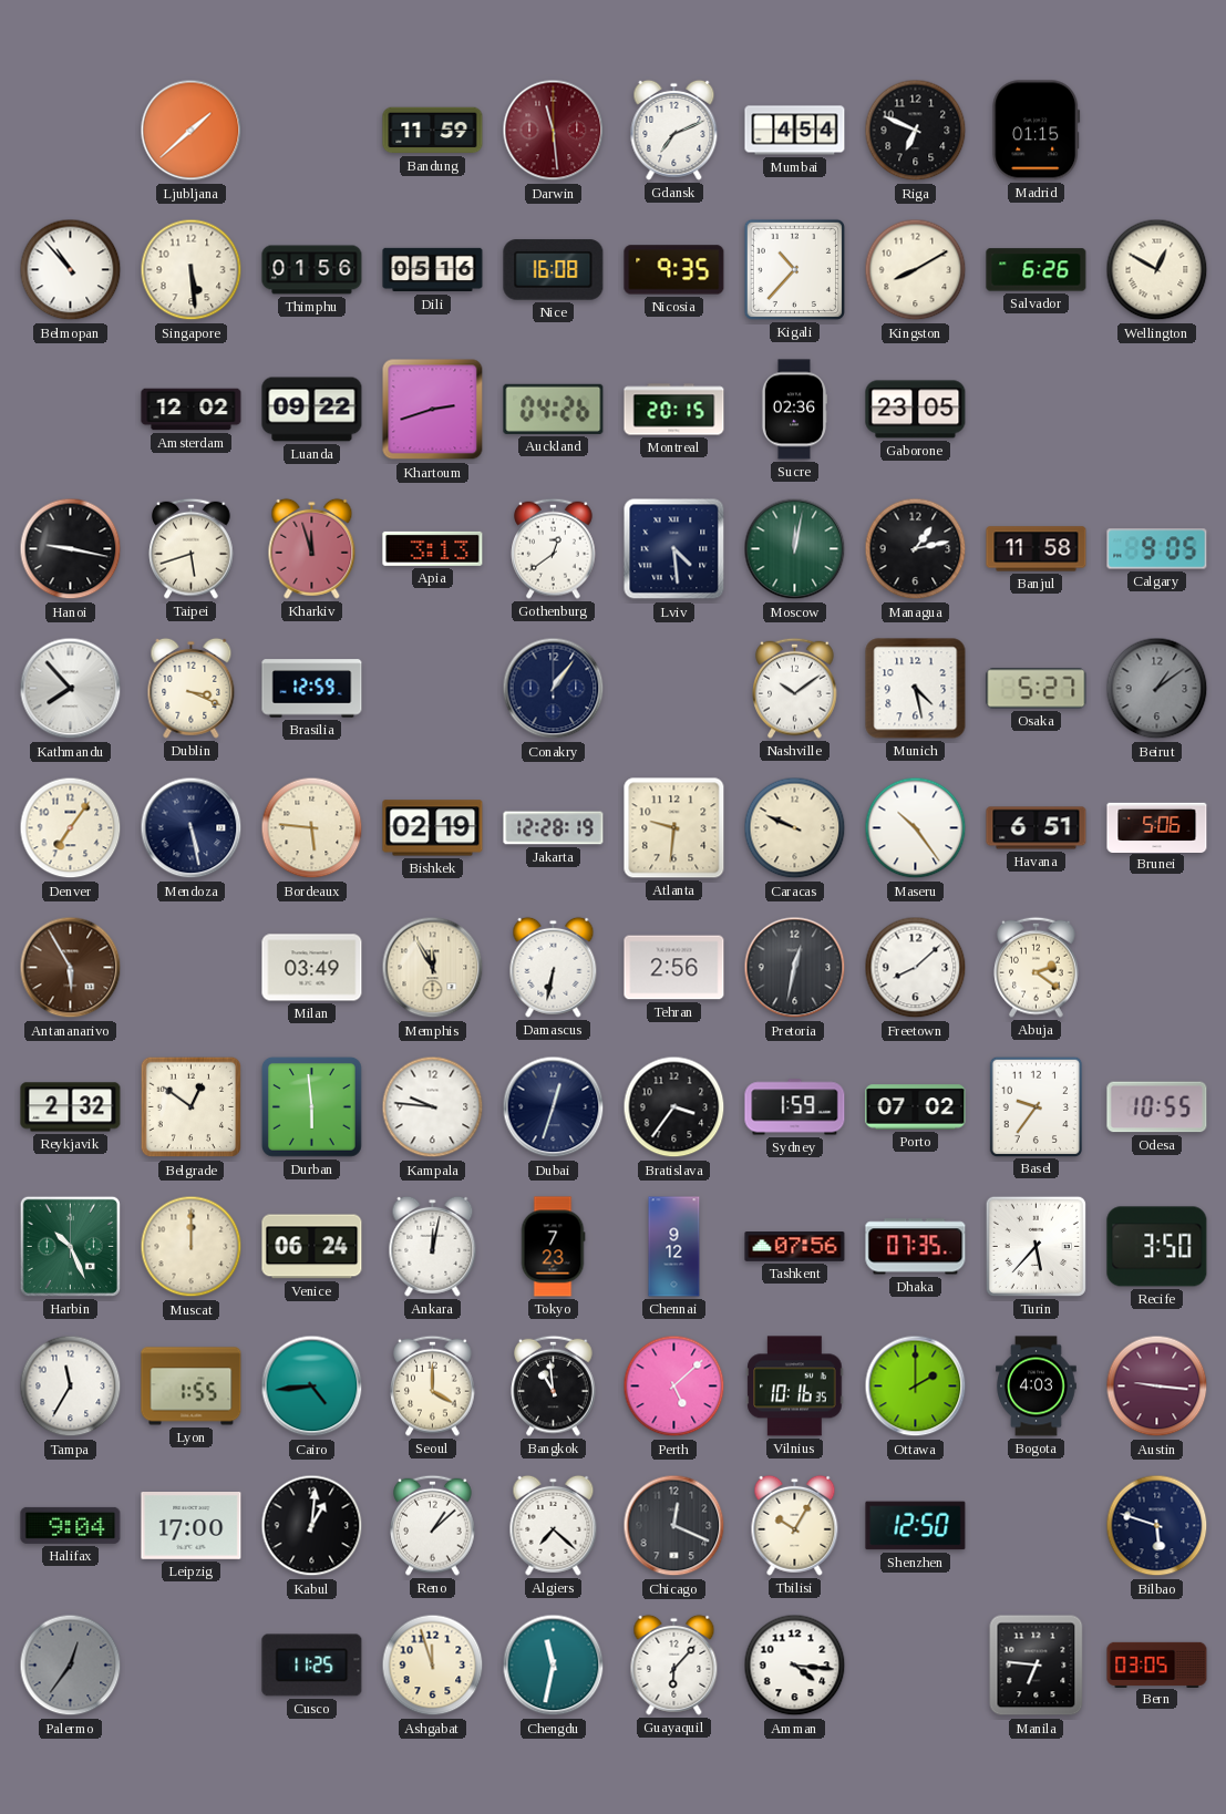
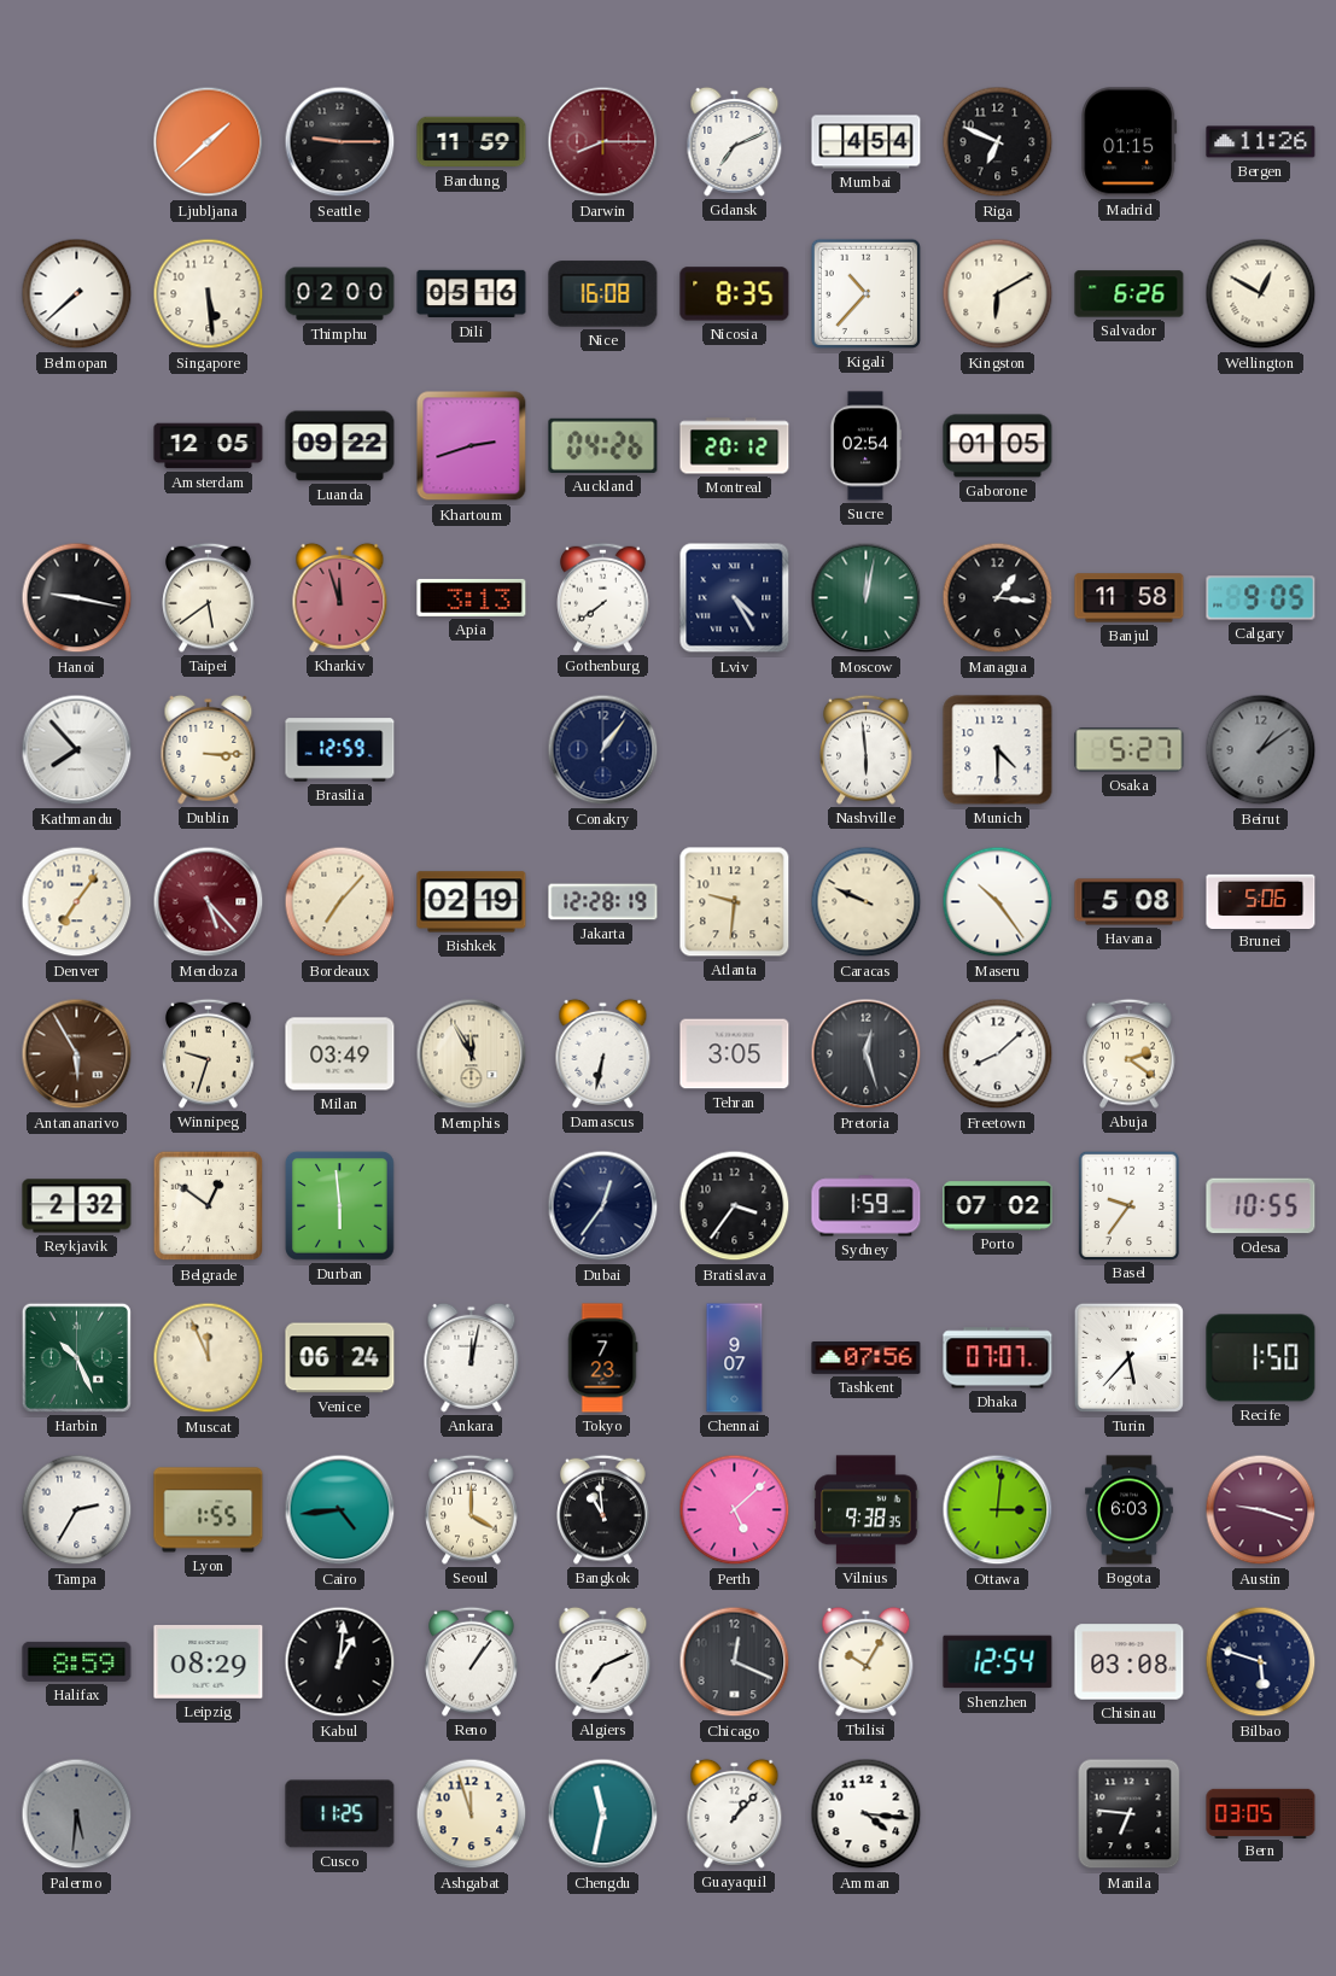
Seattle: none -> 9:15
Darwin: 11:29 -> 8:15
Bergen: none -> 11:26
Belmopan: 10:53 -> 7:38
Thimphu: 01:56 -> 02:00
Nicosia: 9:35 -> 8:35
Kingston: 8:10 -> 6:10
Amsterdam: 12:02 -> 12:05
Montreal: 20:15 -> 20:12
Sucre: 02:36 -> 02:54
Gaborone: 23:05 -> 01:05
Taipei: 5:42 -> 5:39
Gothenburg: 12:39 -> 7:39
Lviv: 4:29 -> 4:25
Managua: 1:13 -> 1:16
Dublin: 3:19 -> 3:15
Nashville: 10:09 -> 5:59
Munich: 4:28 -> 4:30
Mendoza: 5:28 -> 5:23
Mendoza dial: navy -> burgundy
Bordeaux: 5:46 -> 7:07
Havana: 6:51 -> 5:08
Winnipeg: none -> 9:33
Tehran: 2:56 -> 3:05
Pretoria: 12:32 -> 12:27
Kampala: 9:46 -> none
Dubai: 12:33 -> 12:36
Muscat: 12:00 -> 11:56
Chennai: 9:12 -> 9:07
Dhaka: 07:35 -> 07:07
Recife: 3:50 -> 1:50
Tampa: 11:35 -> 2:35
Vilnius: 10:16 -> 9:38
Ottawa: 2:00 -> 3:01
Bogota: 4:03 -> 6:03
Austin: 9:16 -> 9:18
Halifax: 9:04 -> 8:59
Leipzig: 17:00 -> 08:29
Reno: 1:08 -> 1:06
Algiers: 7:22 -> 7:11
Shenzhen: 12:50 -> 12:54
Chisinau: none -> 03:08
Palermo: 12:36 -> 5:31
Guayaquil: 6:07 -> 1:07
